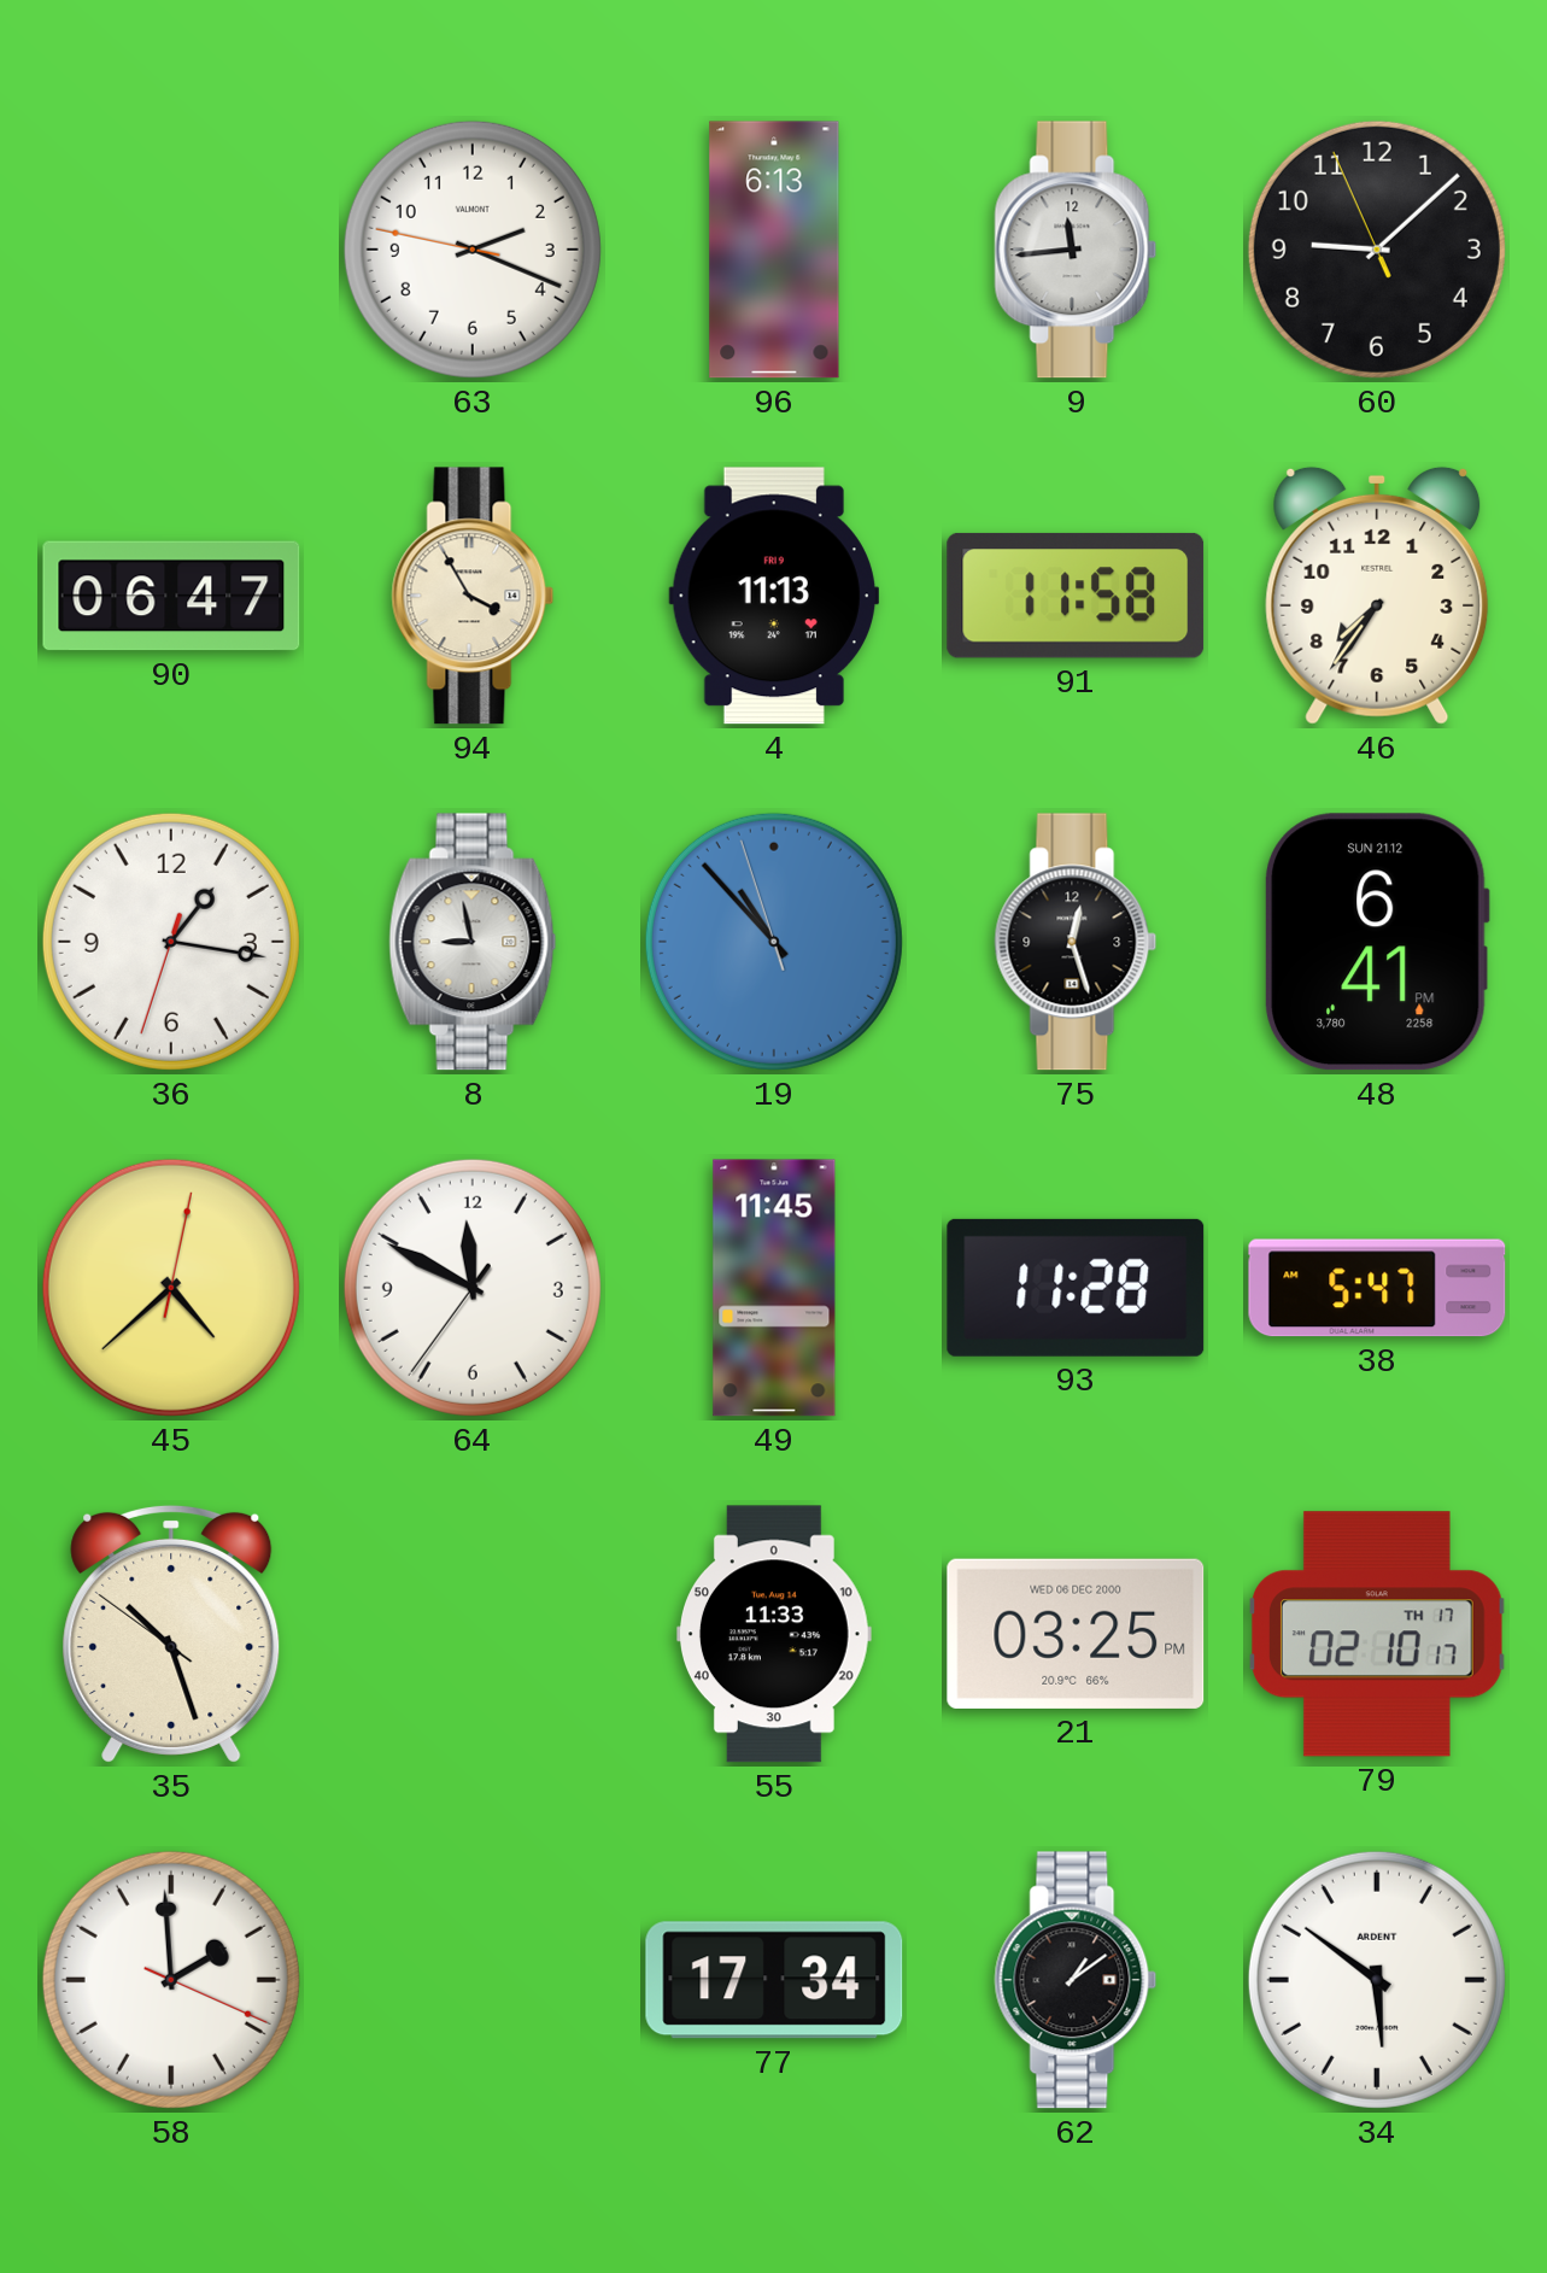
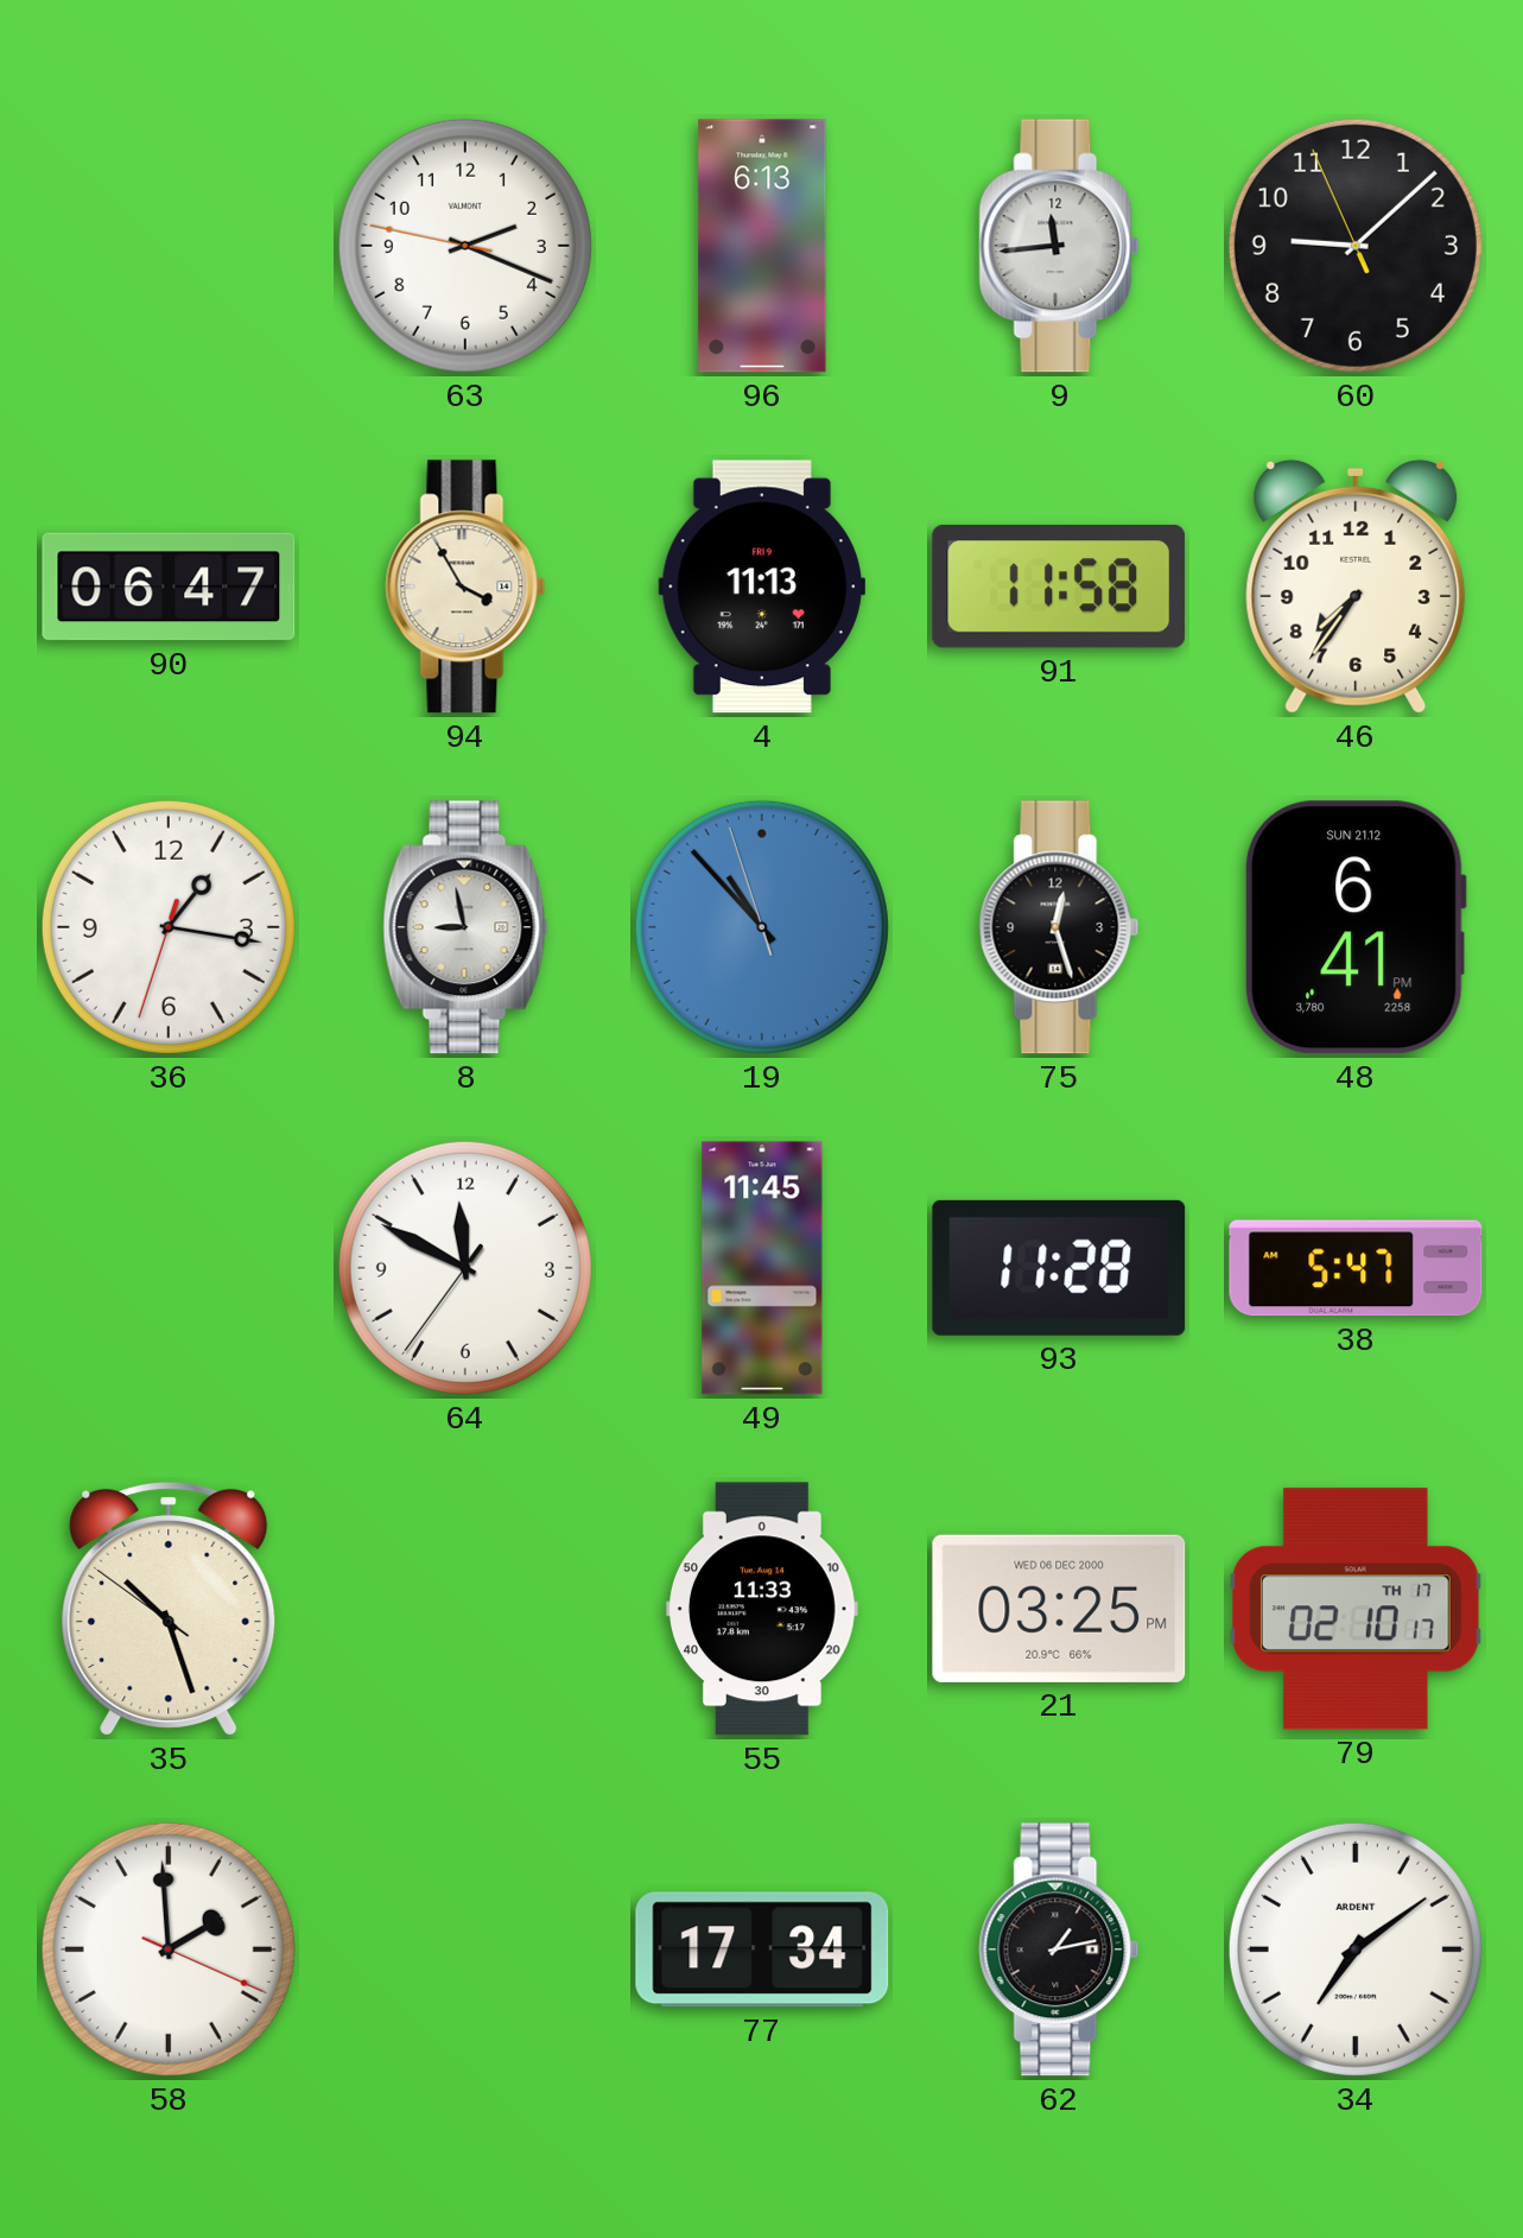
45: 4:38 -> none
62: 1:09 -> 1:13
34: 5:51 -> 7:09
